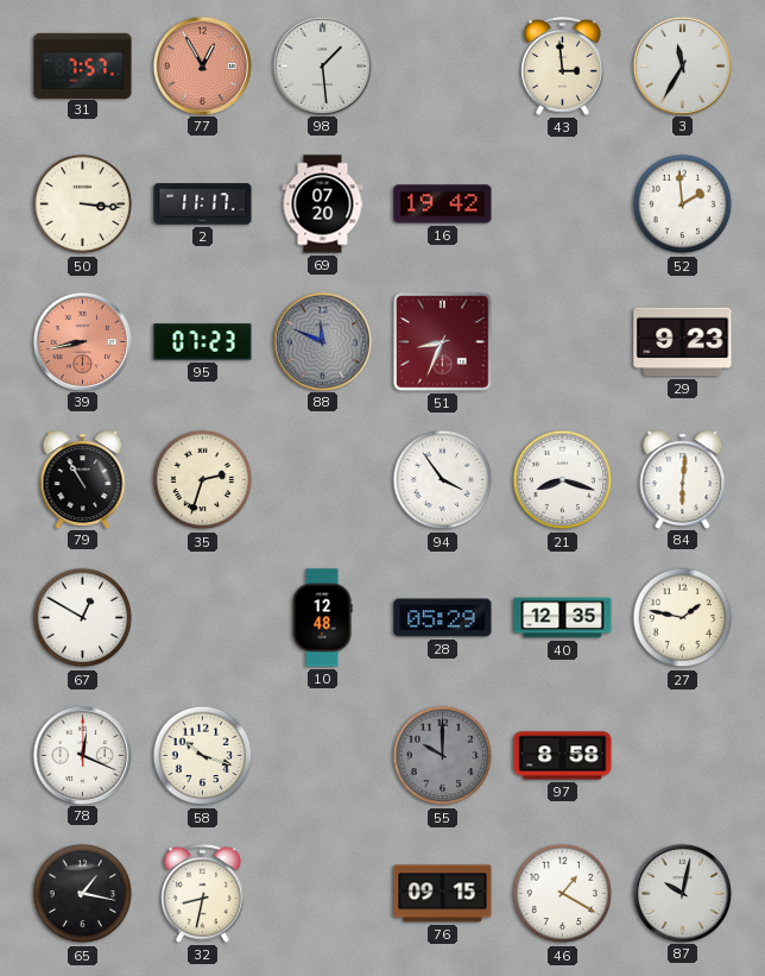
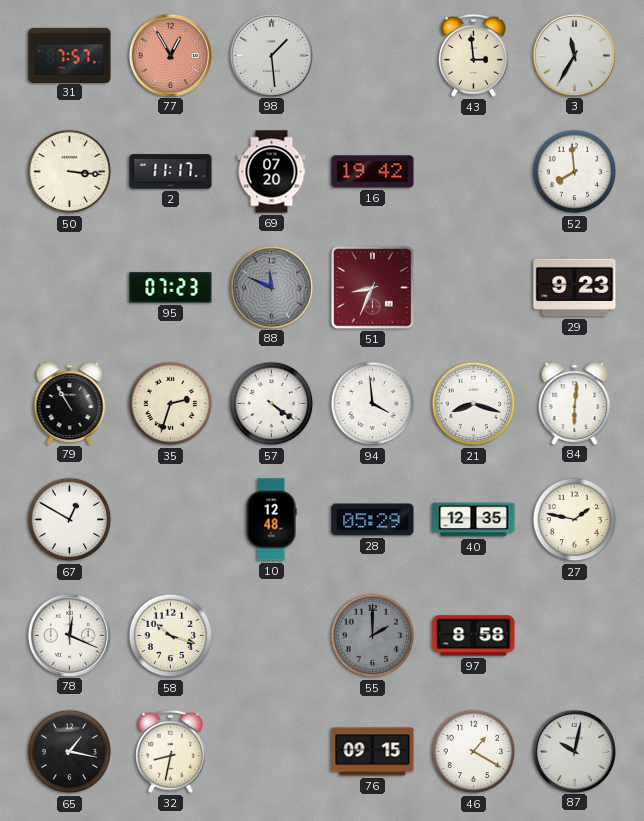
52: 1:59 -> 7:59
39: 8:43 -> none
57: none -> 4:21
94: 3:54 -> 3:59
55: 10:00 -> 2:00
